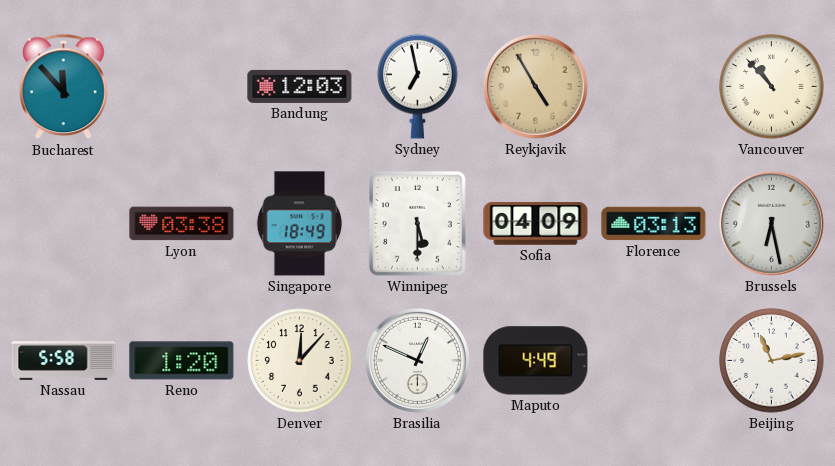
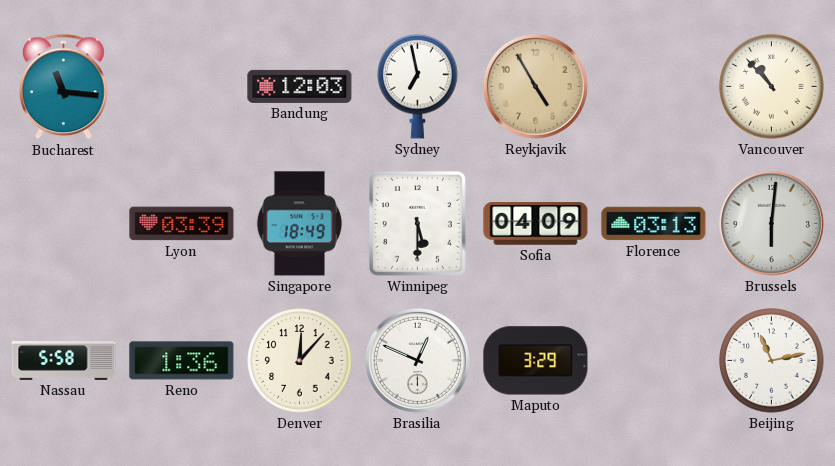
Bucharest: 11:53 -> 11:16
Lyon: 03:38 -> 03:39
Brussels: 6:28 -> 6:01
Reno: 1:20 -> 1:36
Maputo: 4:49 -> 3:29
